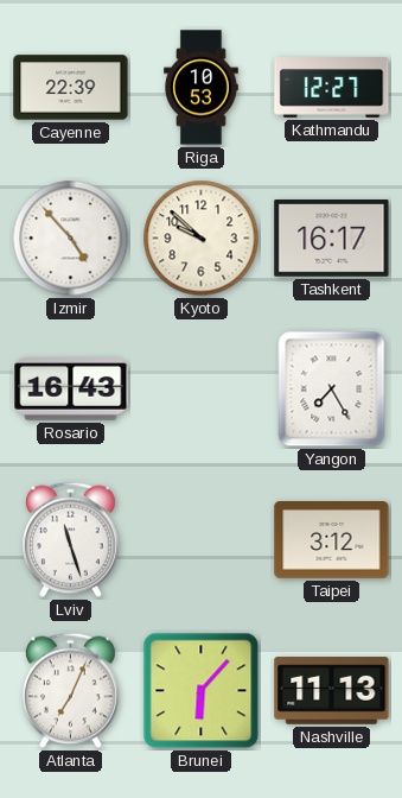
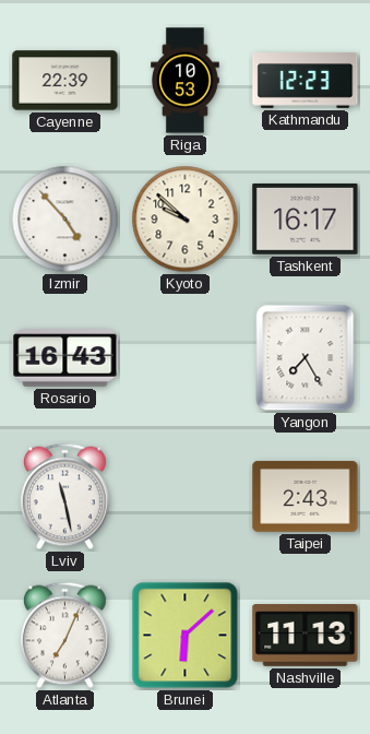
Kathmandu: 12:27 -> 12:23
Lviv: 11:27 -> 11:28
Taipei: 3:12 -> 2:43
Brunei: 6:07 -> 6:08
